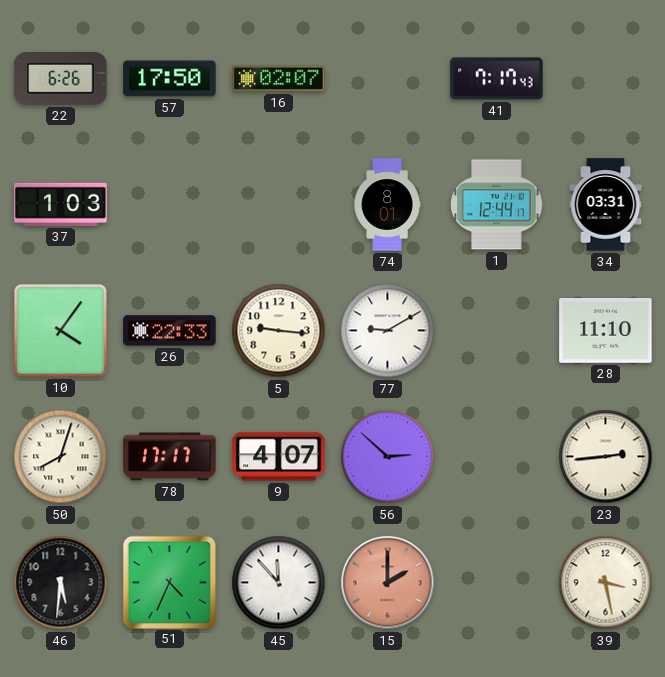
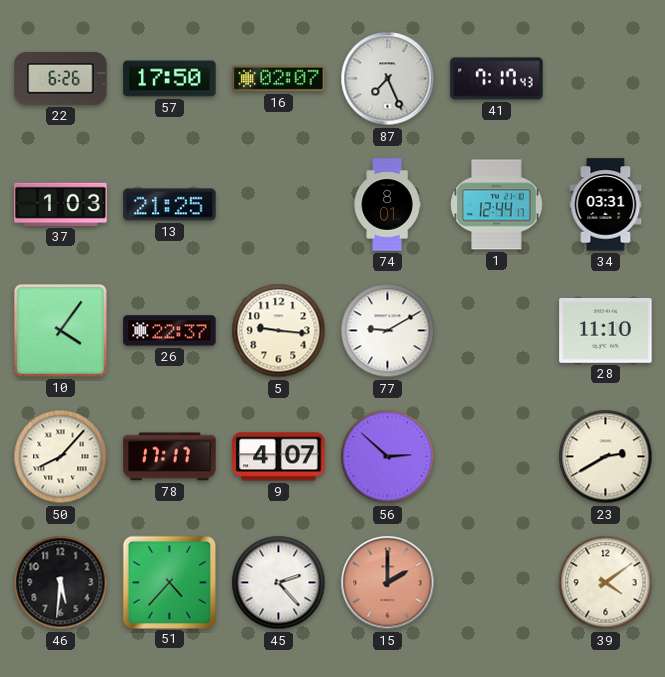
87: none -> 7:26
13: none -> 21:25
26: 22:33 -> 22:37
50: 8:03 -> 8:07
23: 2:44 -> 2:40
51: 4:34 -> 4:37
45: 11:53 -> 2:23
39: 3:28 -> 4:09
